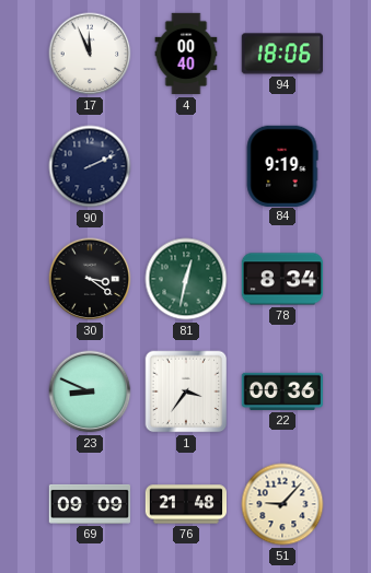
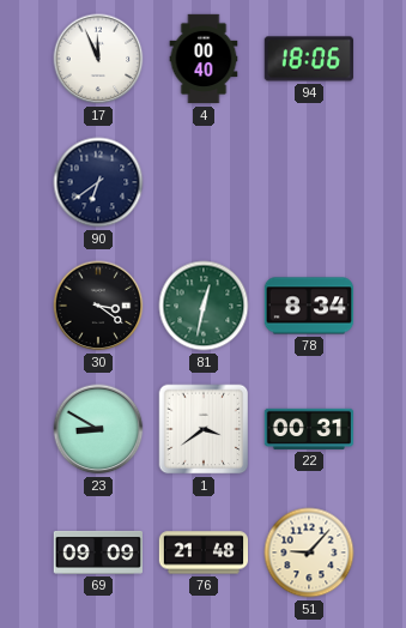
90: 2:11 -> 6:39
84: 9:19 -> none
23: 8:49 -> 8:50
1: 3:36 -> 3:39
22: 00:36 -> 00:31
